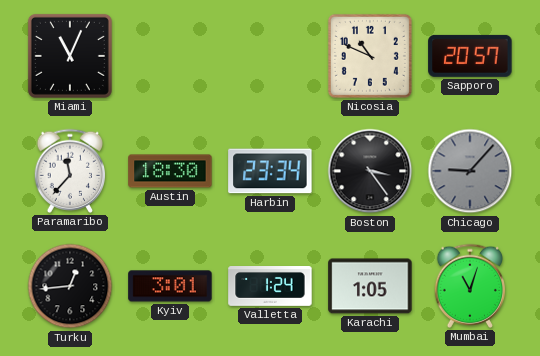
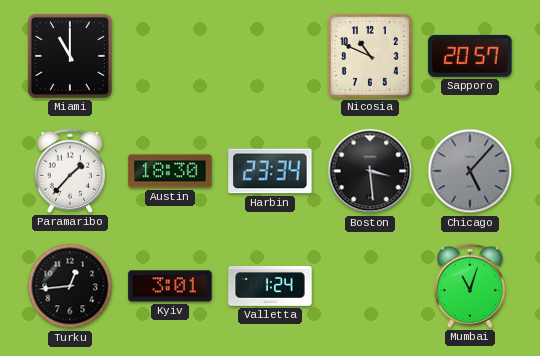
Miami: 11:04 -> 11:00
Paramaribo: 11:37 -> 1:37
Boston: 3:24 -> 3:29
Chicago: 9:07 -> 5:07
Karachi: 1:05 -> none
